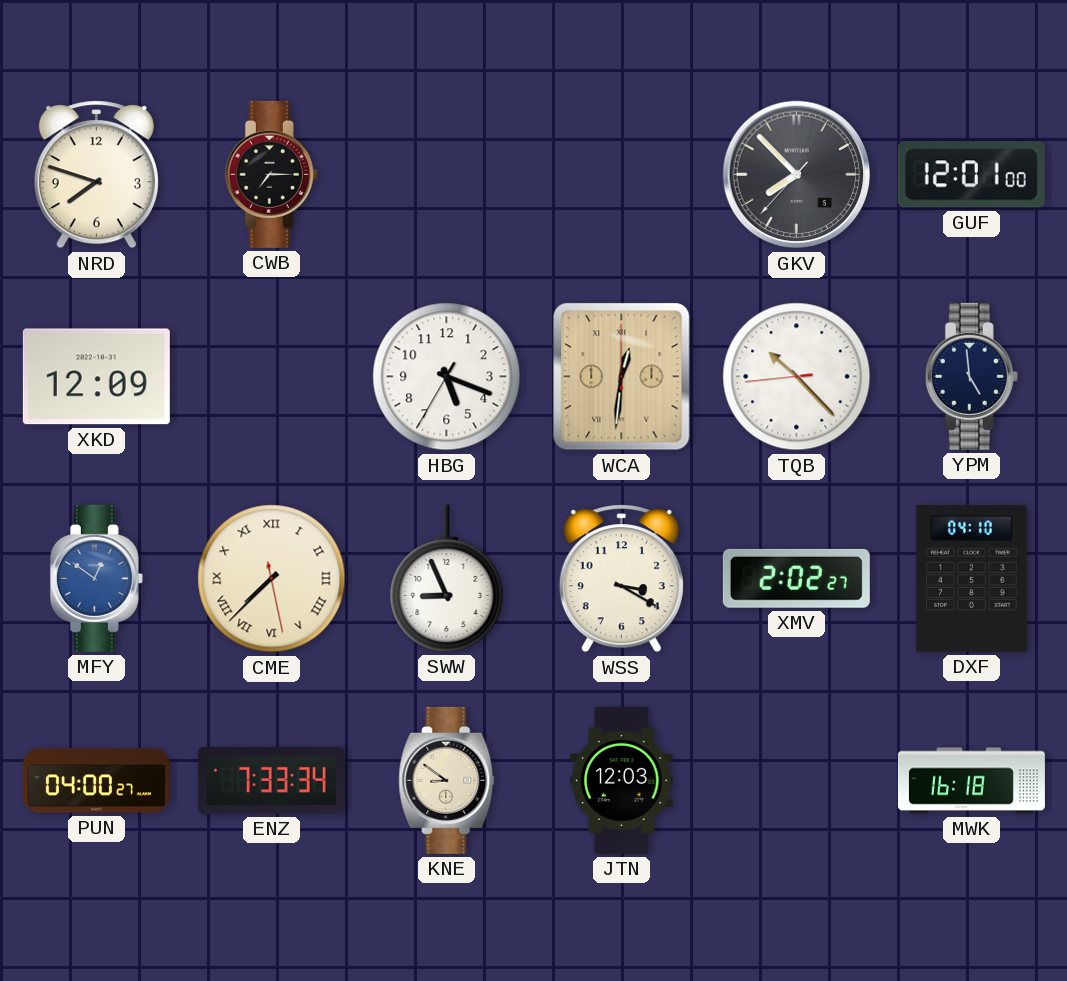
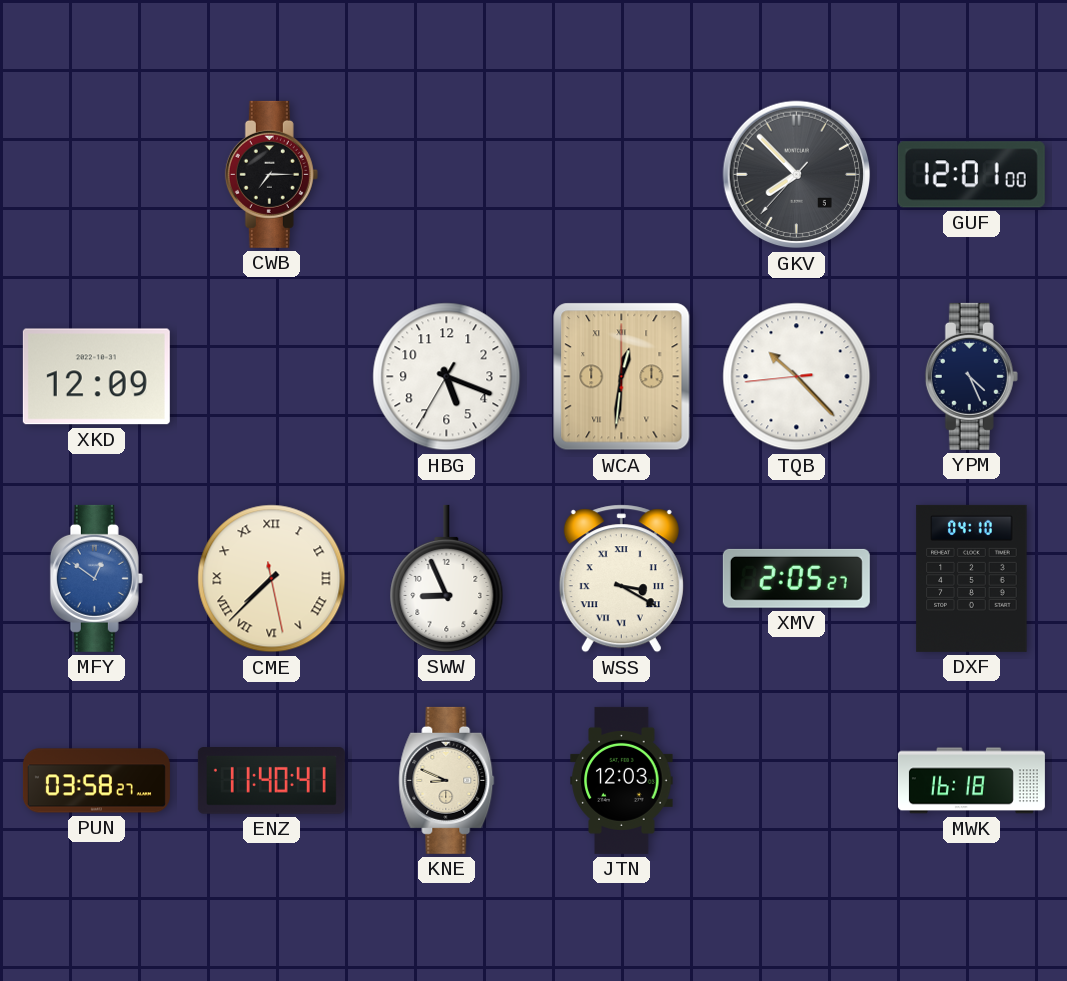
NRD: 7:48 -> none
YPM: 4:59 -> 4:26
WSS numerals: Arabic -> Roman
XMV: 2:02 -> 2:05
PUN: 04:00 -> 03:58
ENZ: 7:33 -> 11:40
KNE: 8:51 -> 8:49
